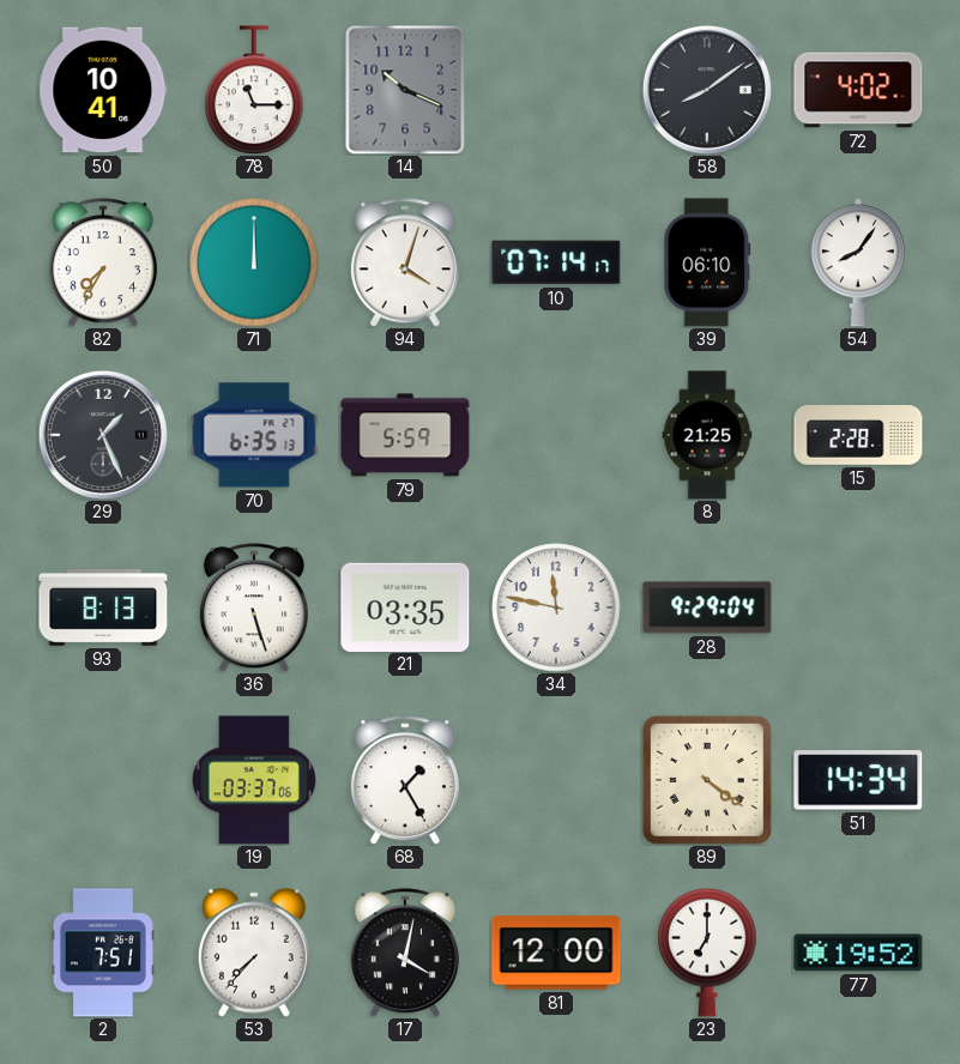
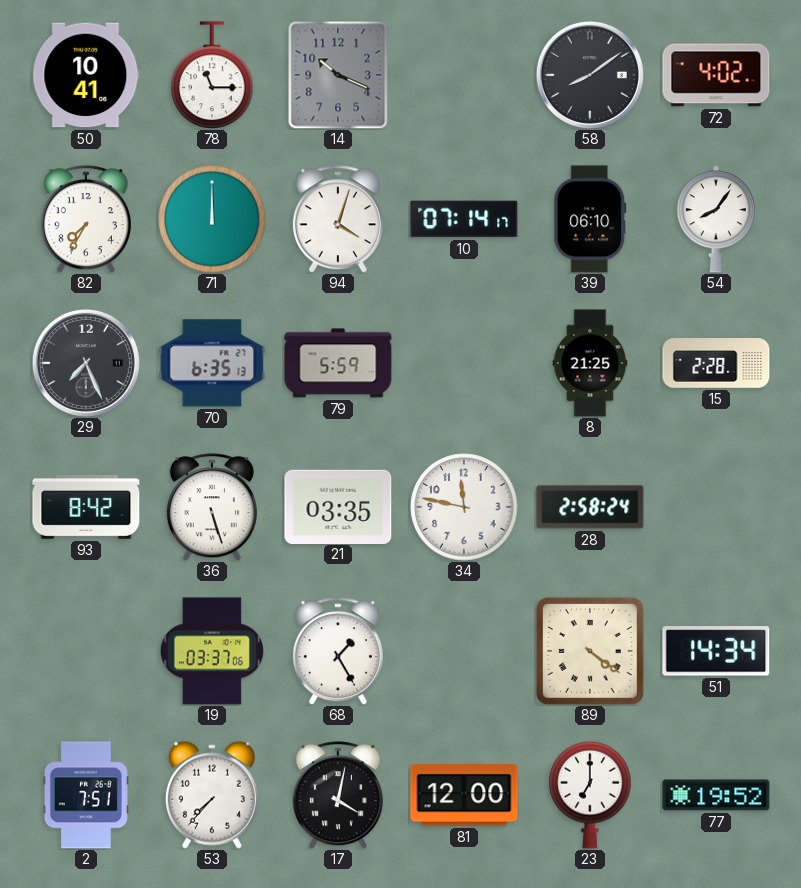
29: 1:26 -> 7:26
93: 8:13 -> 8:42
28: 9:29 -> 2:58
